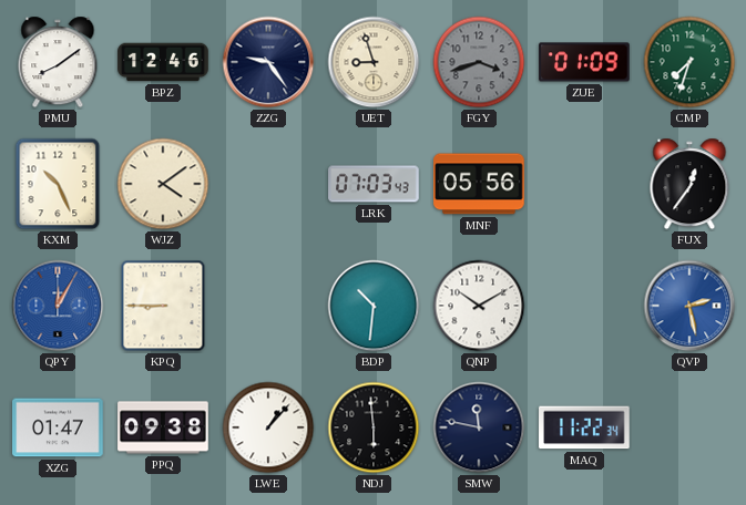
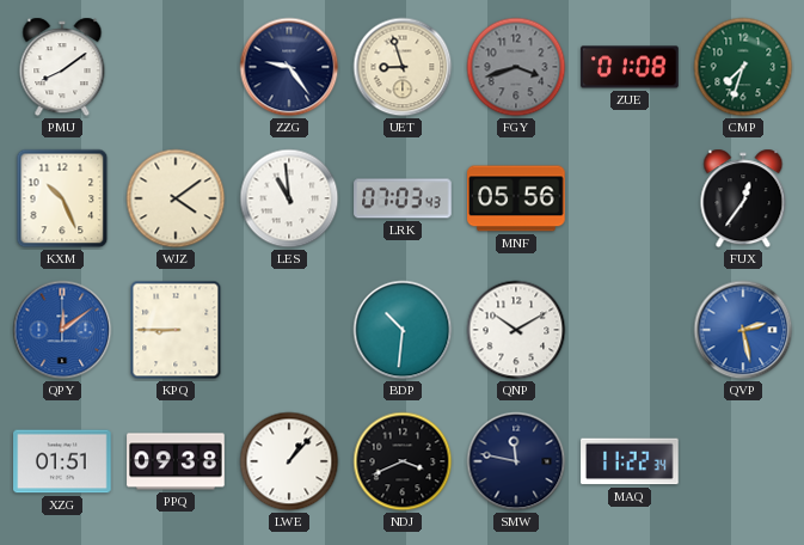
BPZ: 12:46 -> none
ZUE: 01:09 -> 01:08
LES: none -> 10:59
QPY: 12:05 -> 12:09
XZG: 01:47 -> 01:51
NDJ: 5:59 -> 3:41
